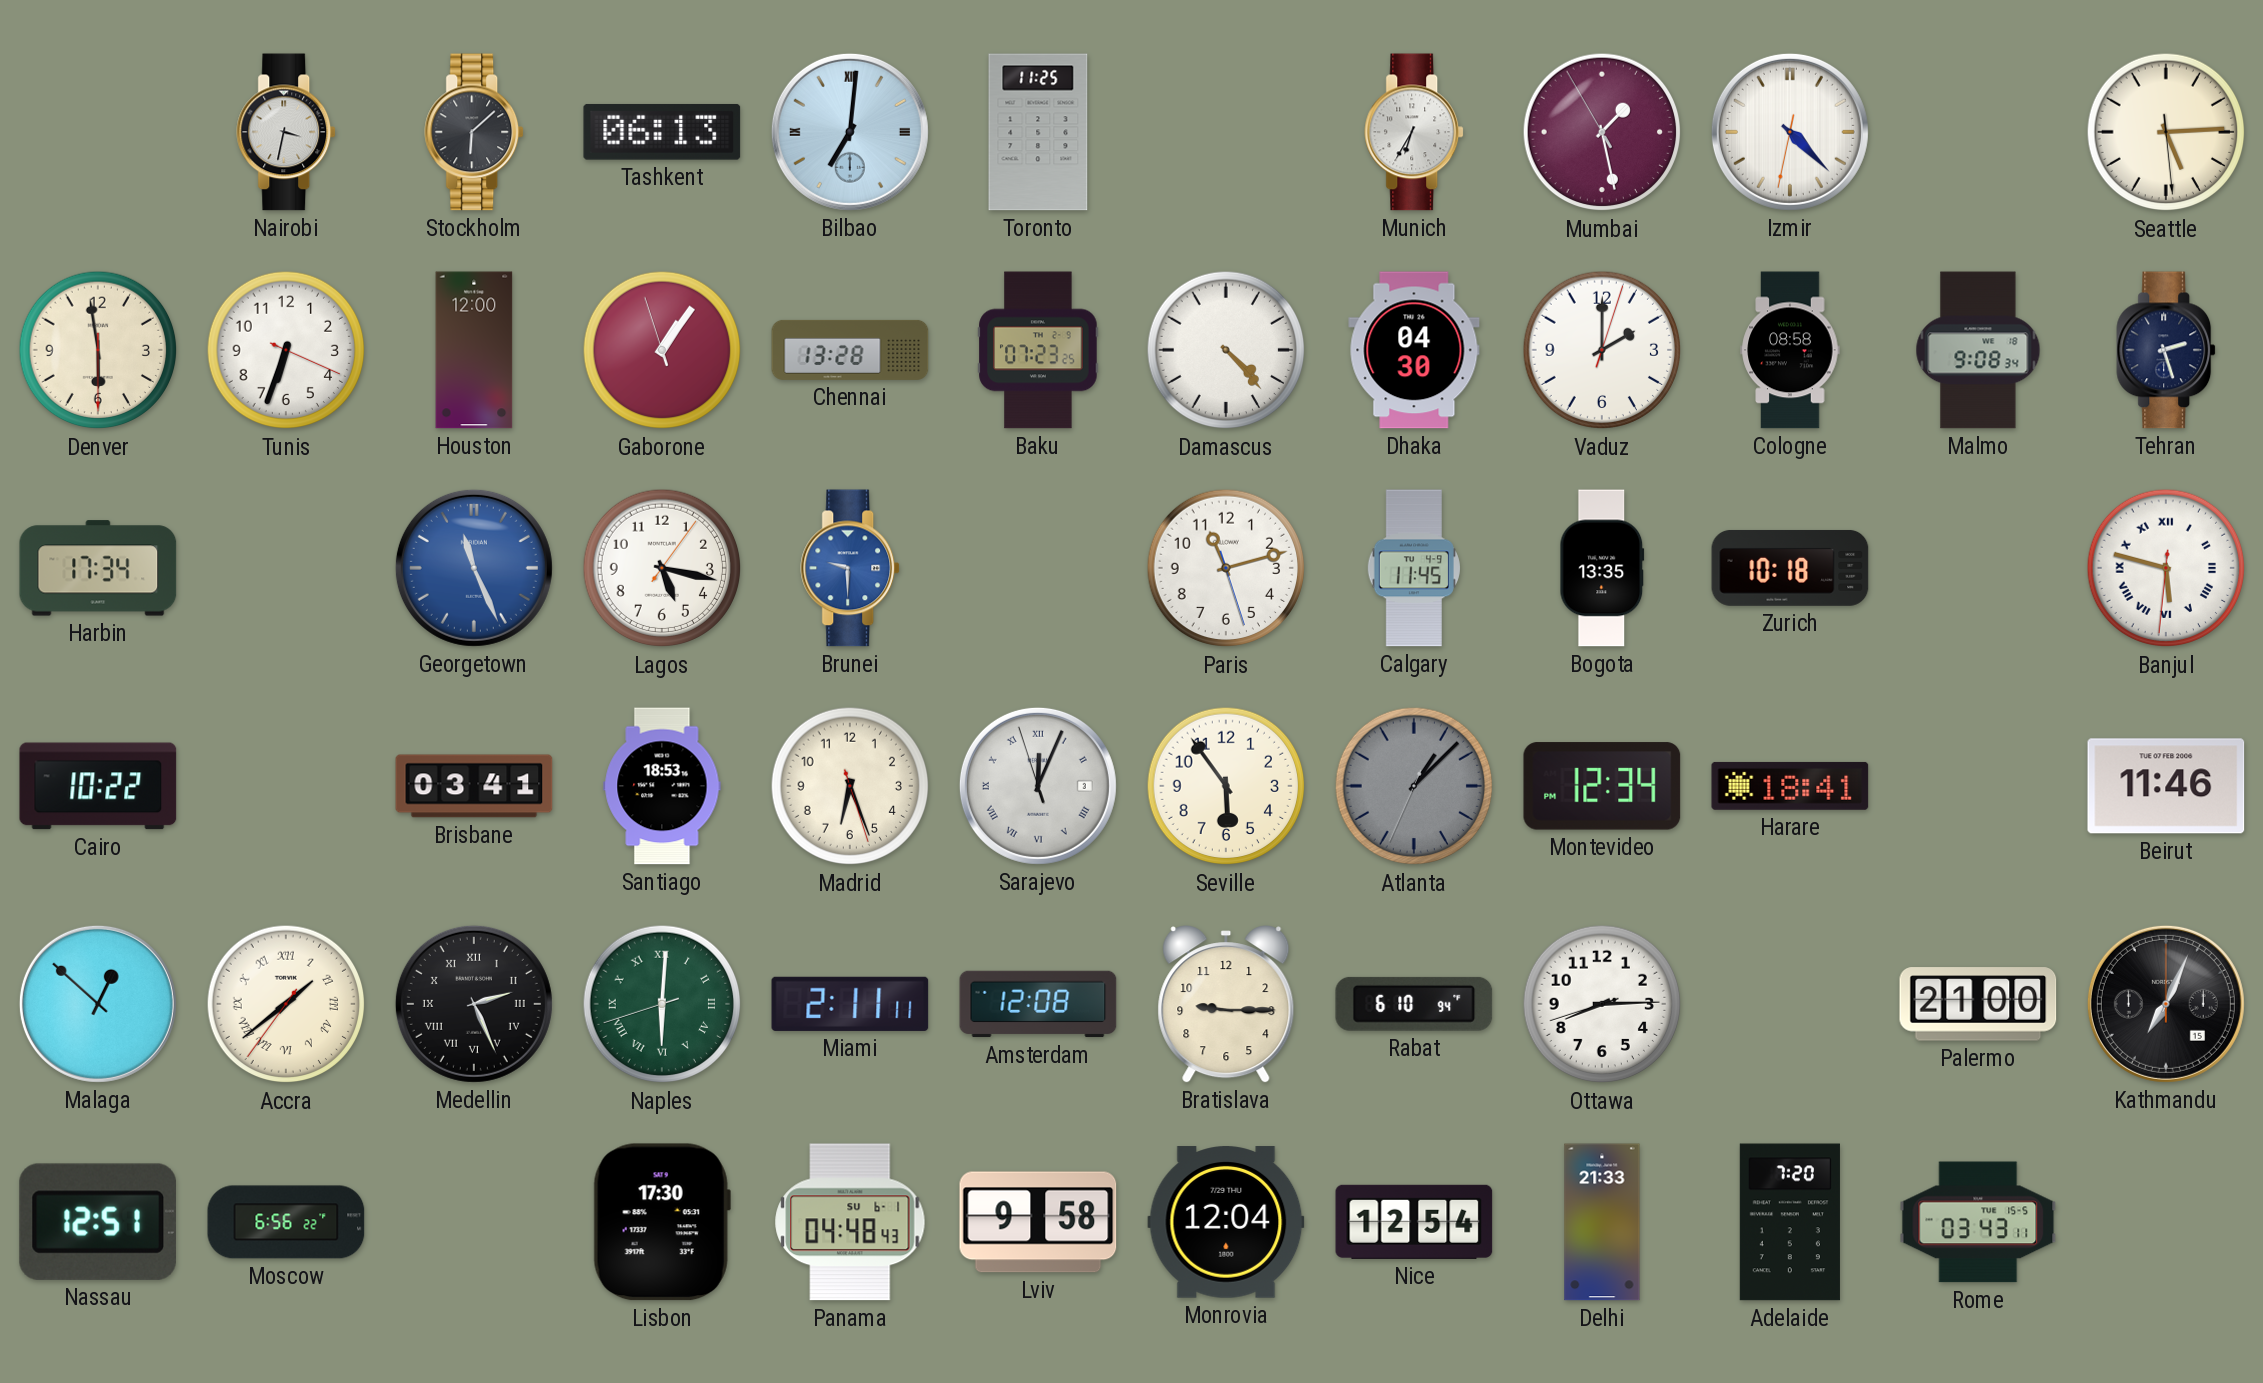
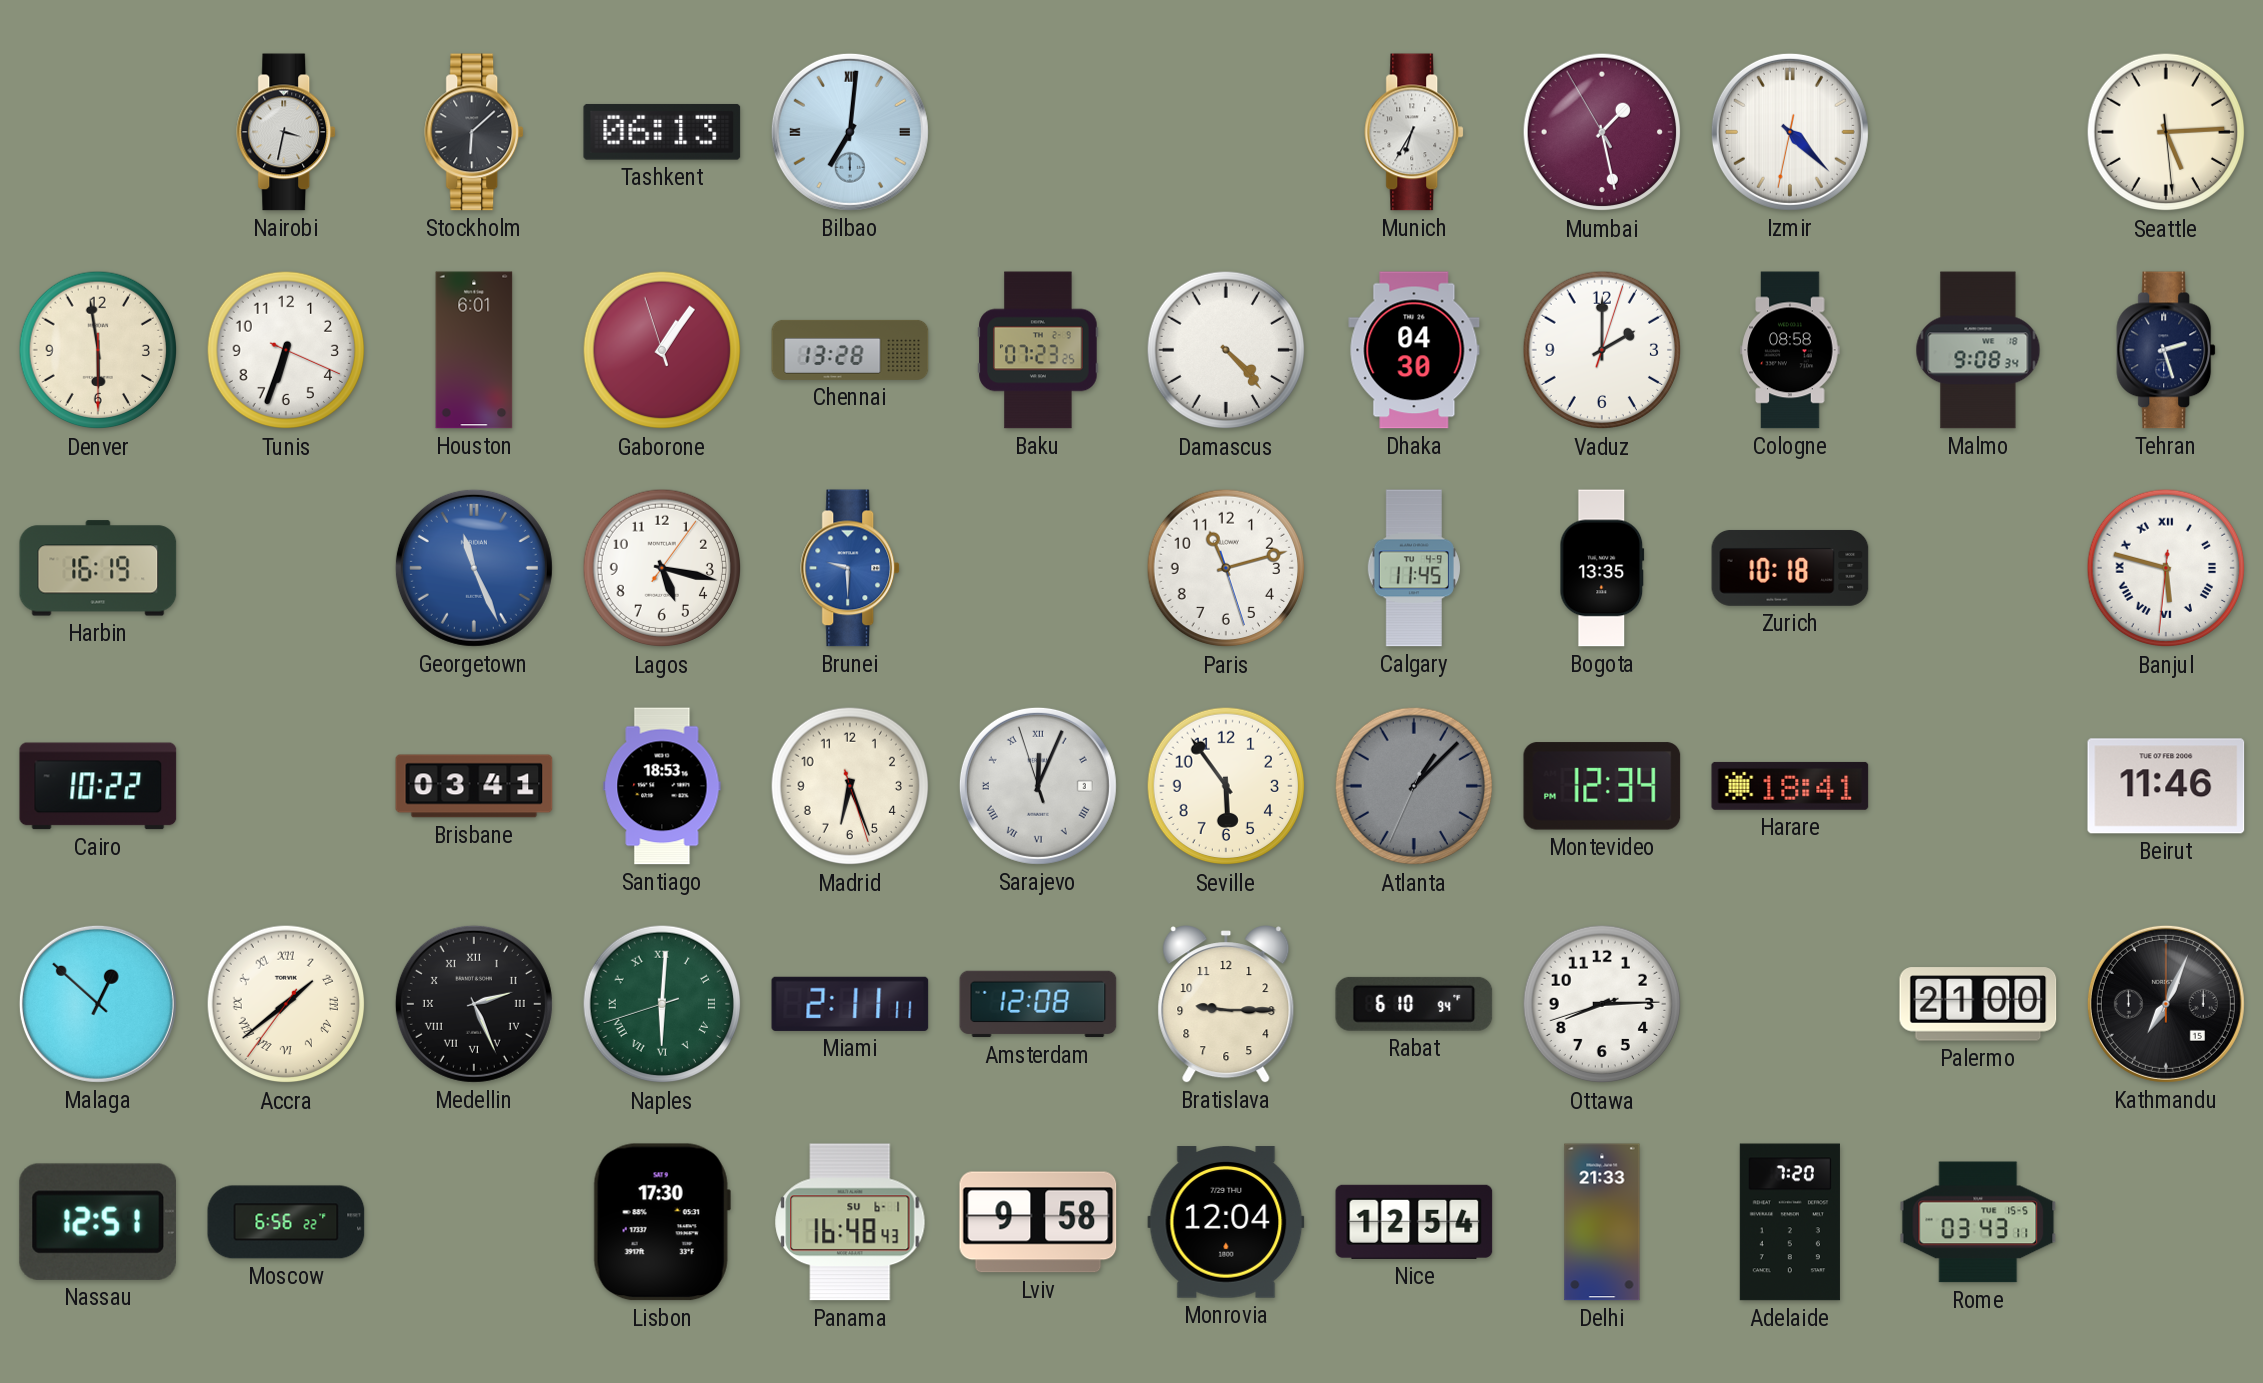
Toronto: 11:25 -> none
Houston: 12:00 -> 6:01
Harbin: 17:34 -> 16:19
Panama: 04:48 -> 16:48
